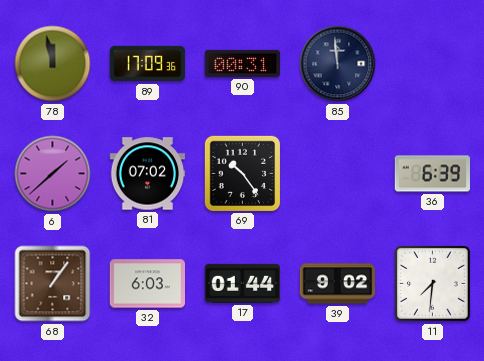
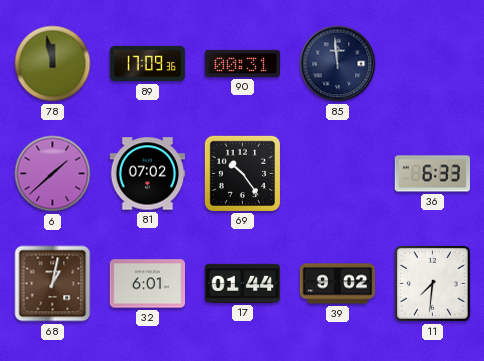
36: 6:39 -> 6:33
68: 1:06 -> 1:02
32: 6:03 -> 6:01
